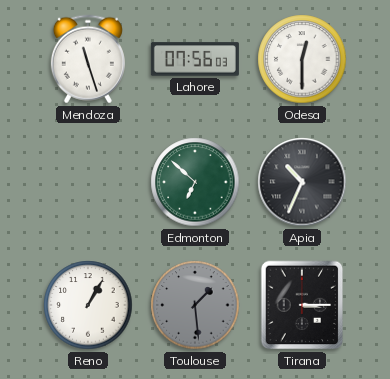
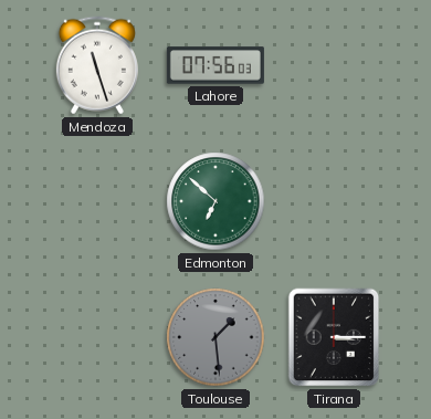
Odesa: 12:30 -> none
Apia: 10:34 -> none
Reno: 1:05 -> none
